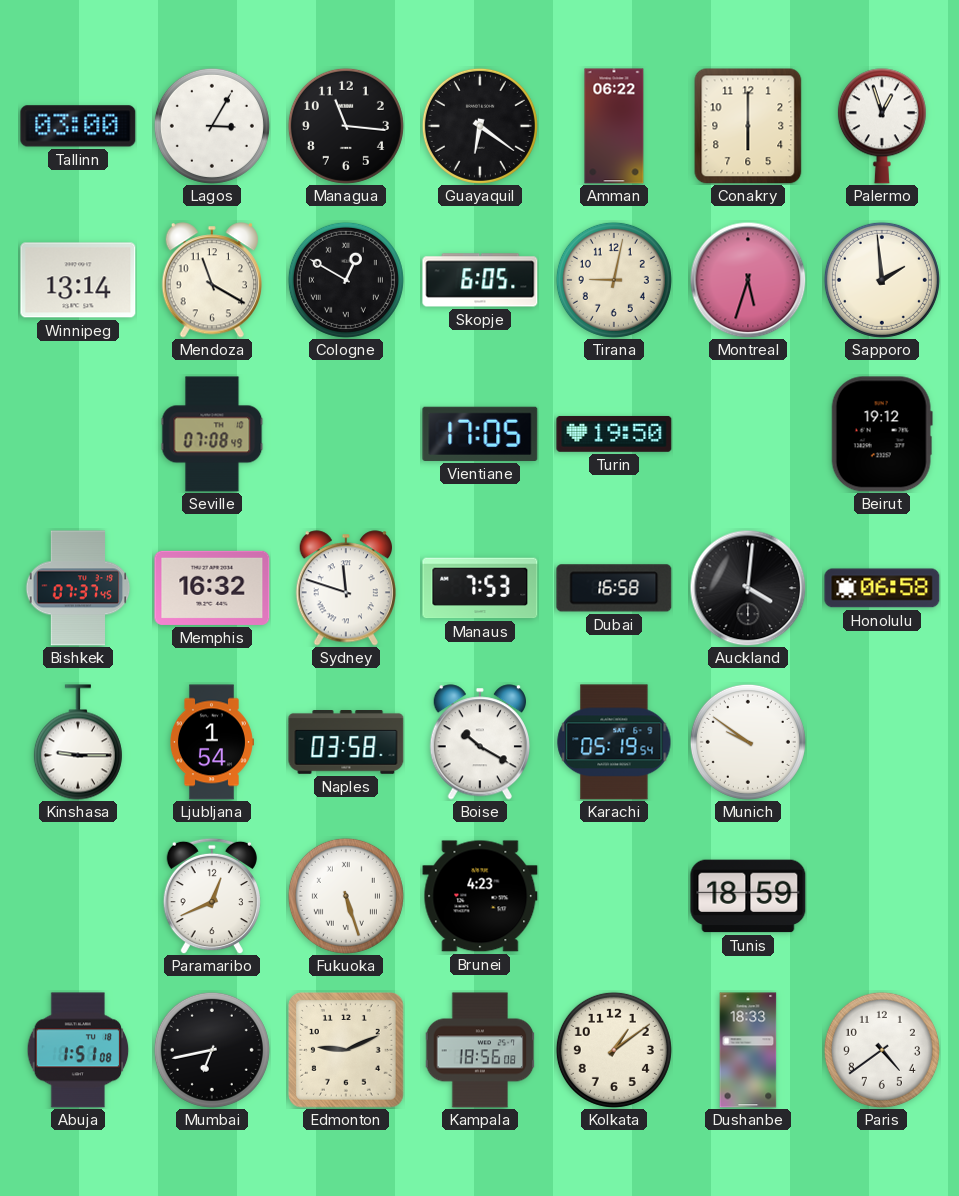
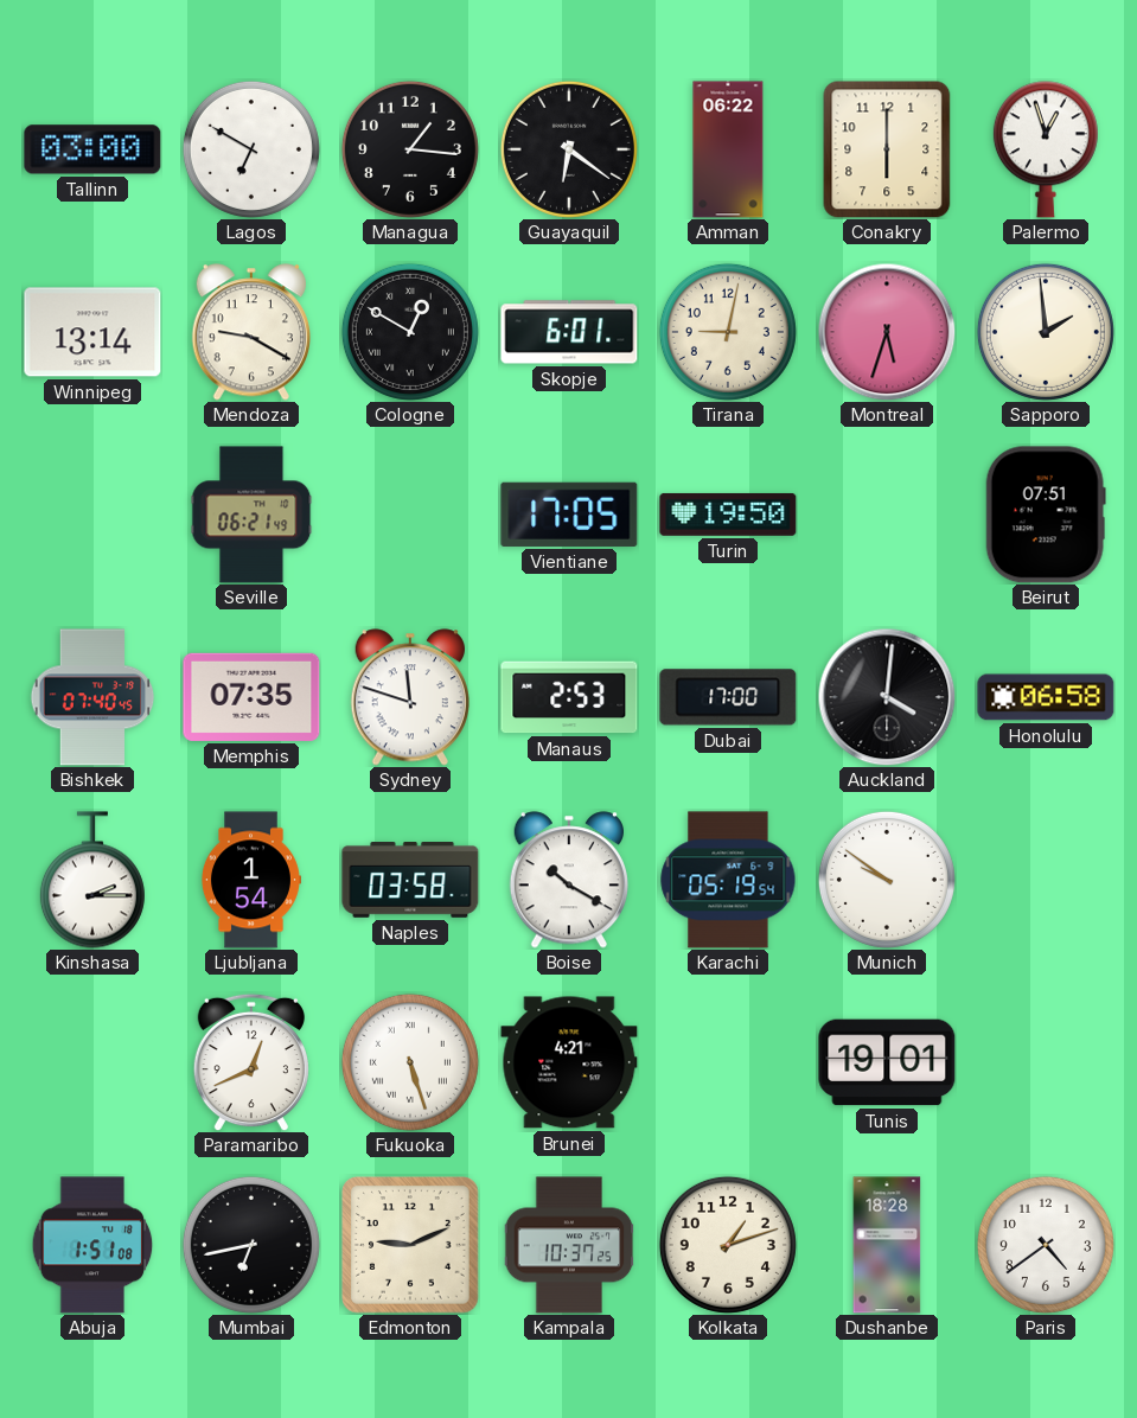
Lagos: 3:05 -> 6:50
Managua: 11:16 -> 1:16
Mendoza: 11:20 -> 9:20
Skopje: 6:05 -> 6:01
Seville: 07:08 -> 06:21
Beirut: 19:12 -> 07:51
Bishkek: 07:37 -> 07:40
Memphis: 16:32 -> 07:35
Manaus: 7:53 -> 2:53
Dubai: 16:58 -> 17:00
Kinshasa: 9:15 -> 2:15
Brunei: 4:23 -> 4:21
Tunis: 18:59 -> 19:01
Kampala: 18:56 -> 10:37
Kolkata: 1:09 -> 1:12
Dushanbe: 18:33 -> 18:28
